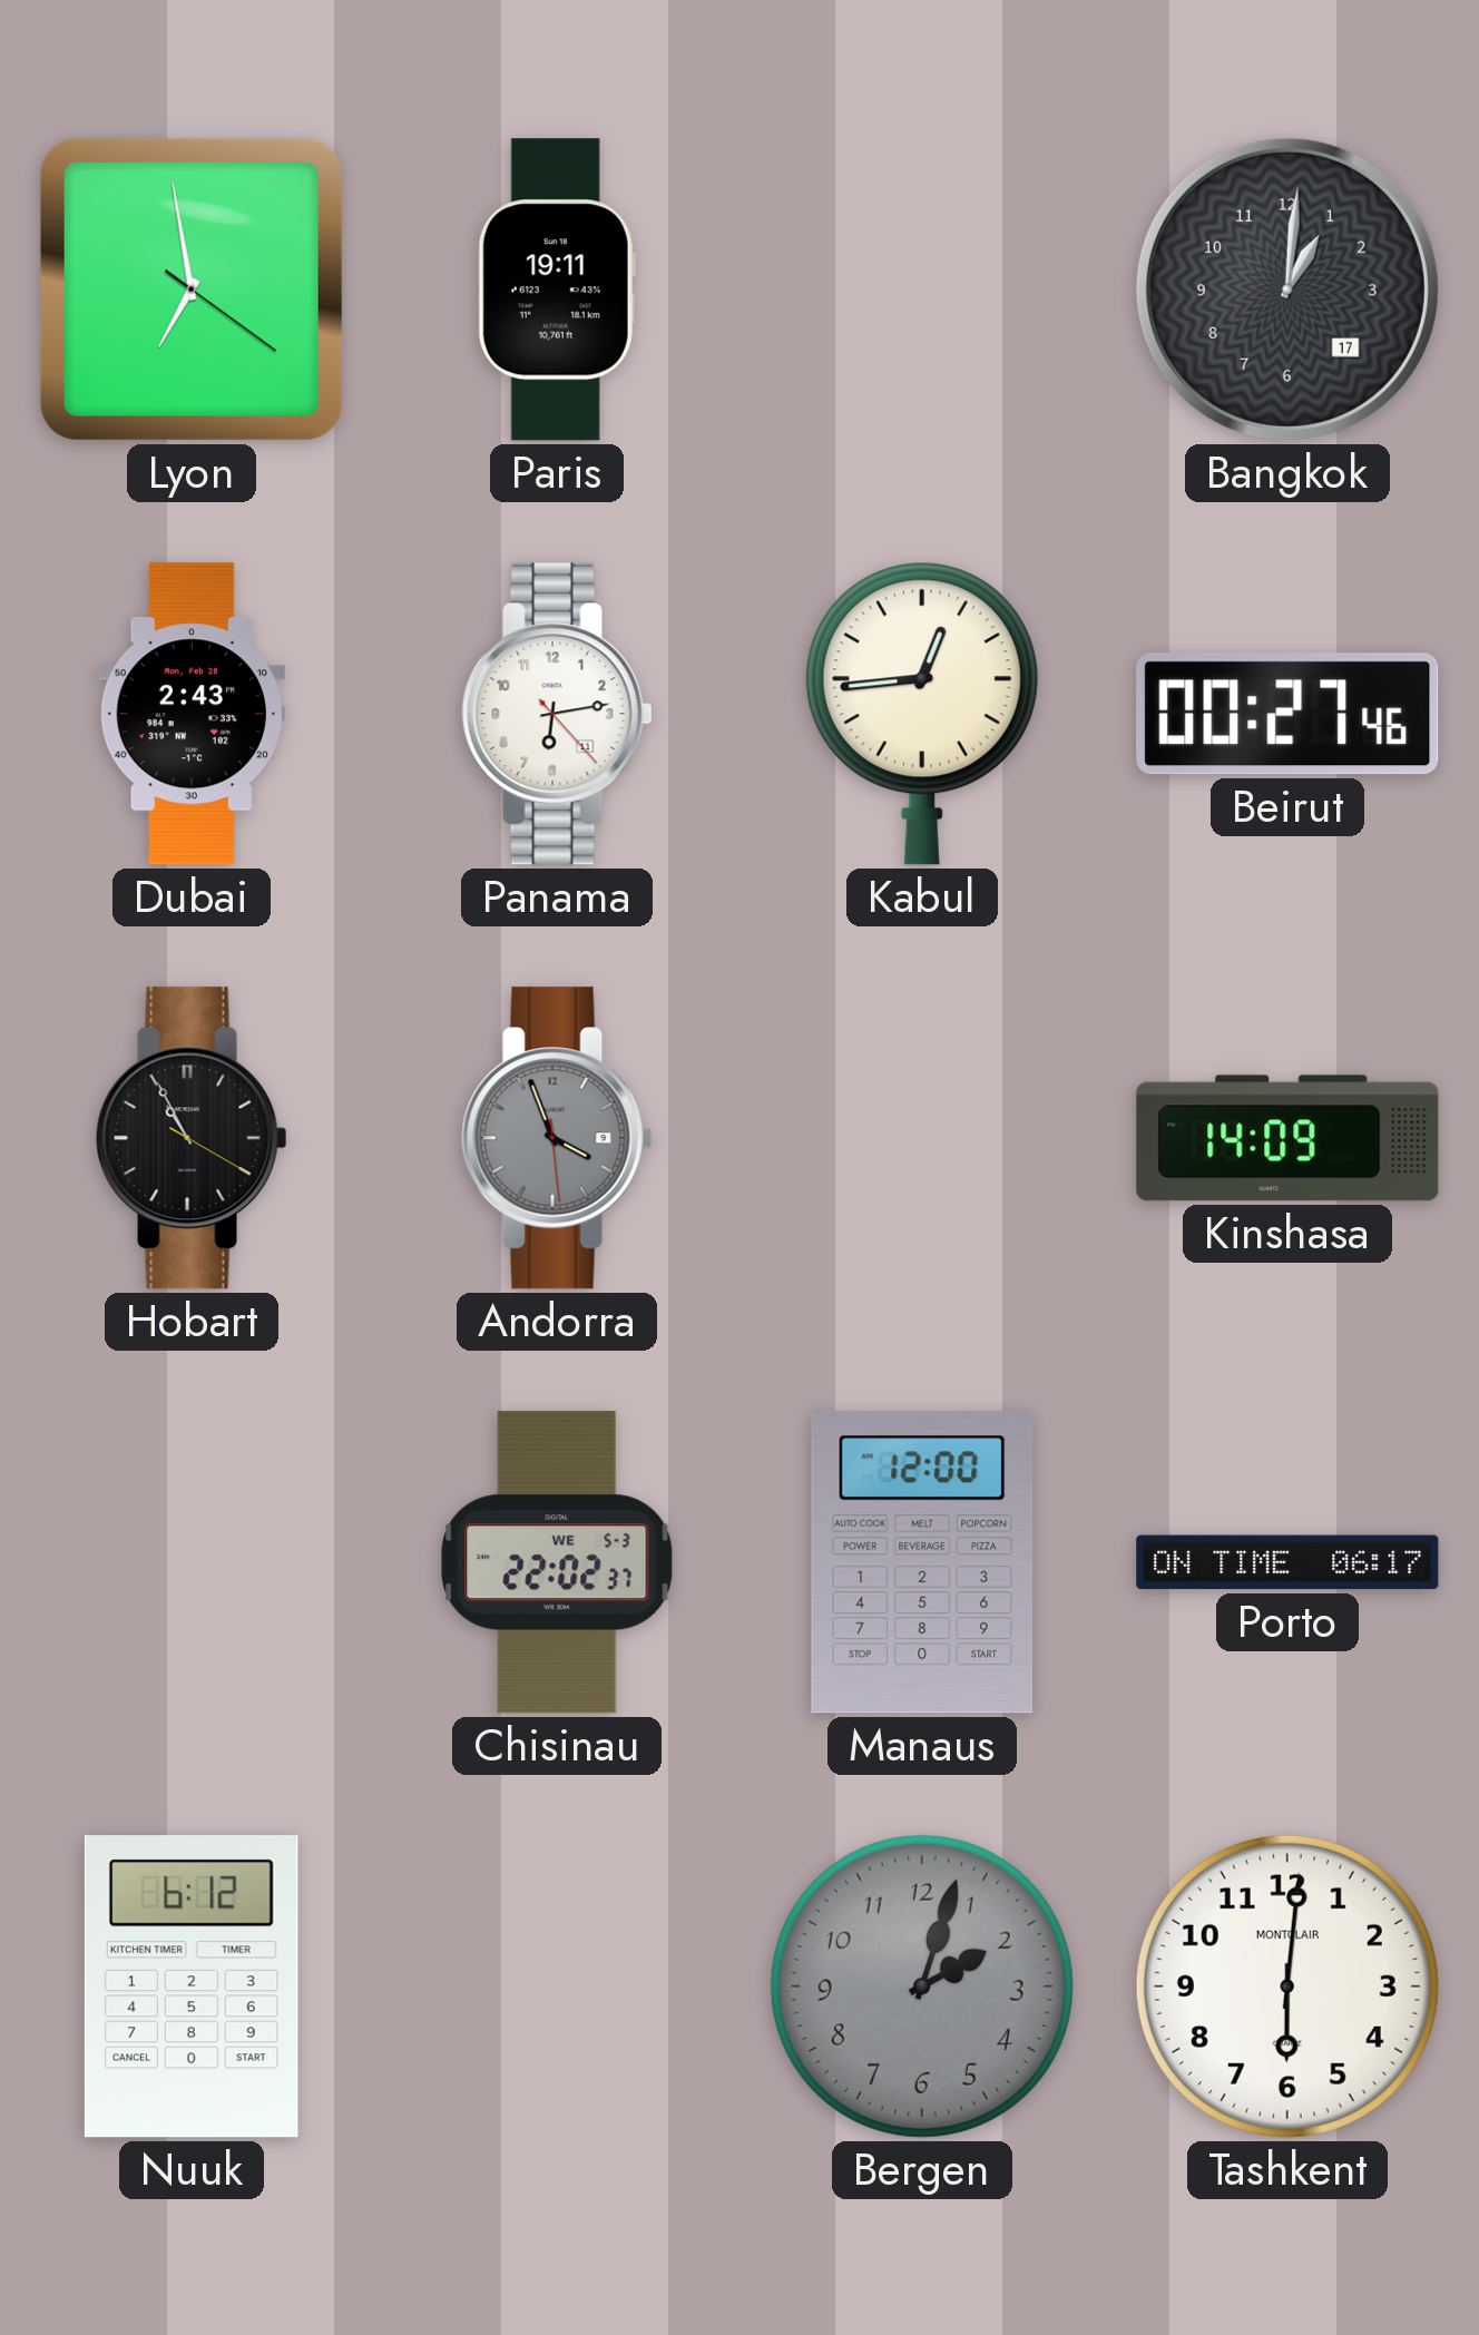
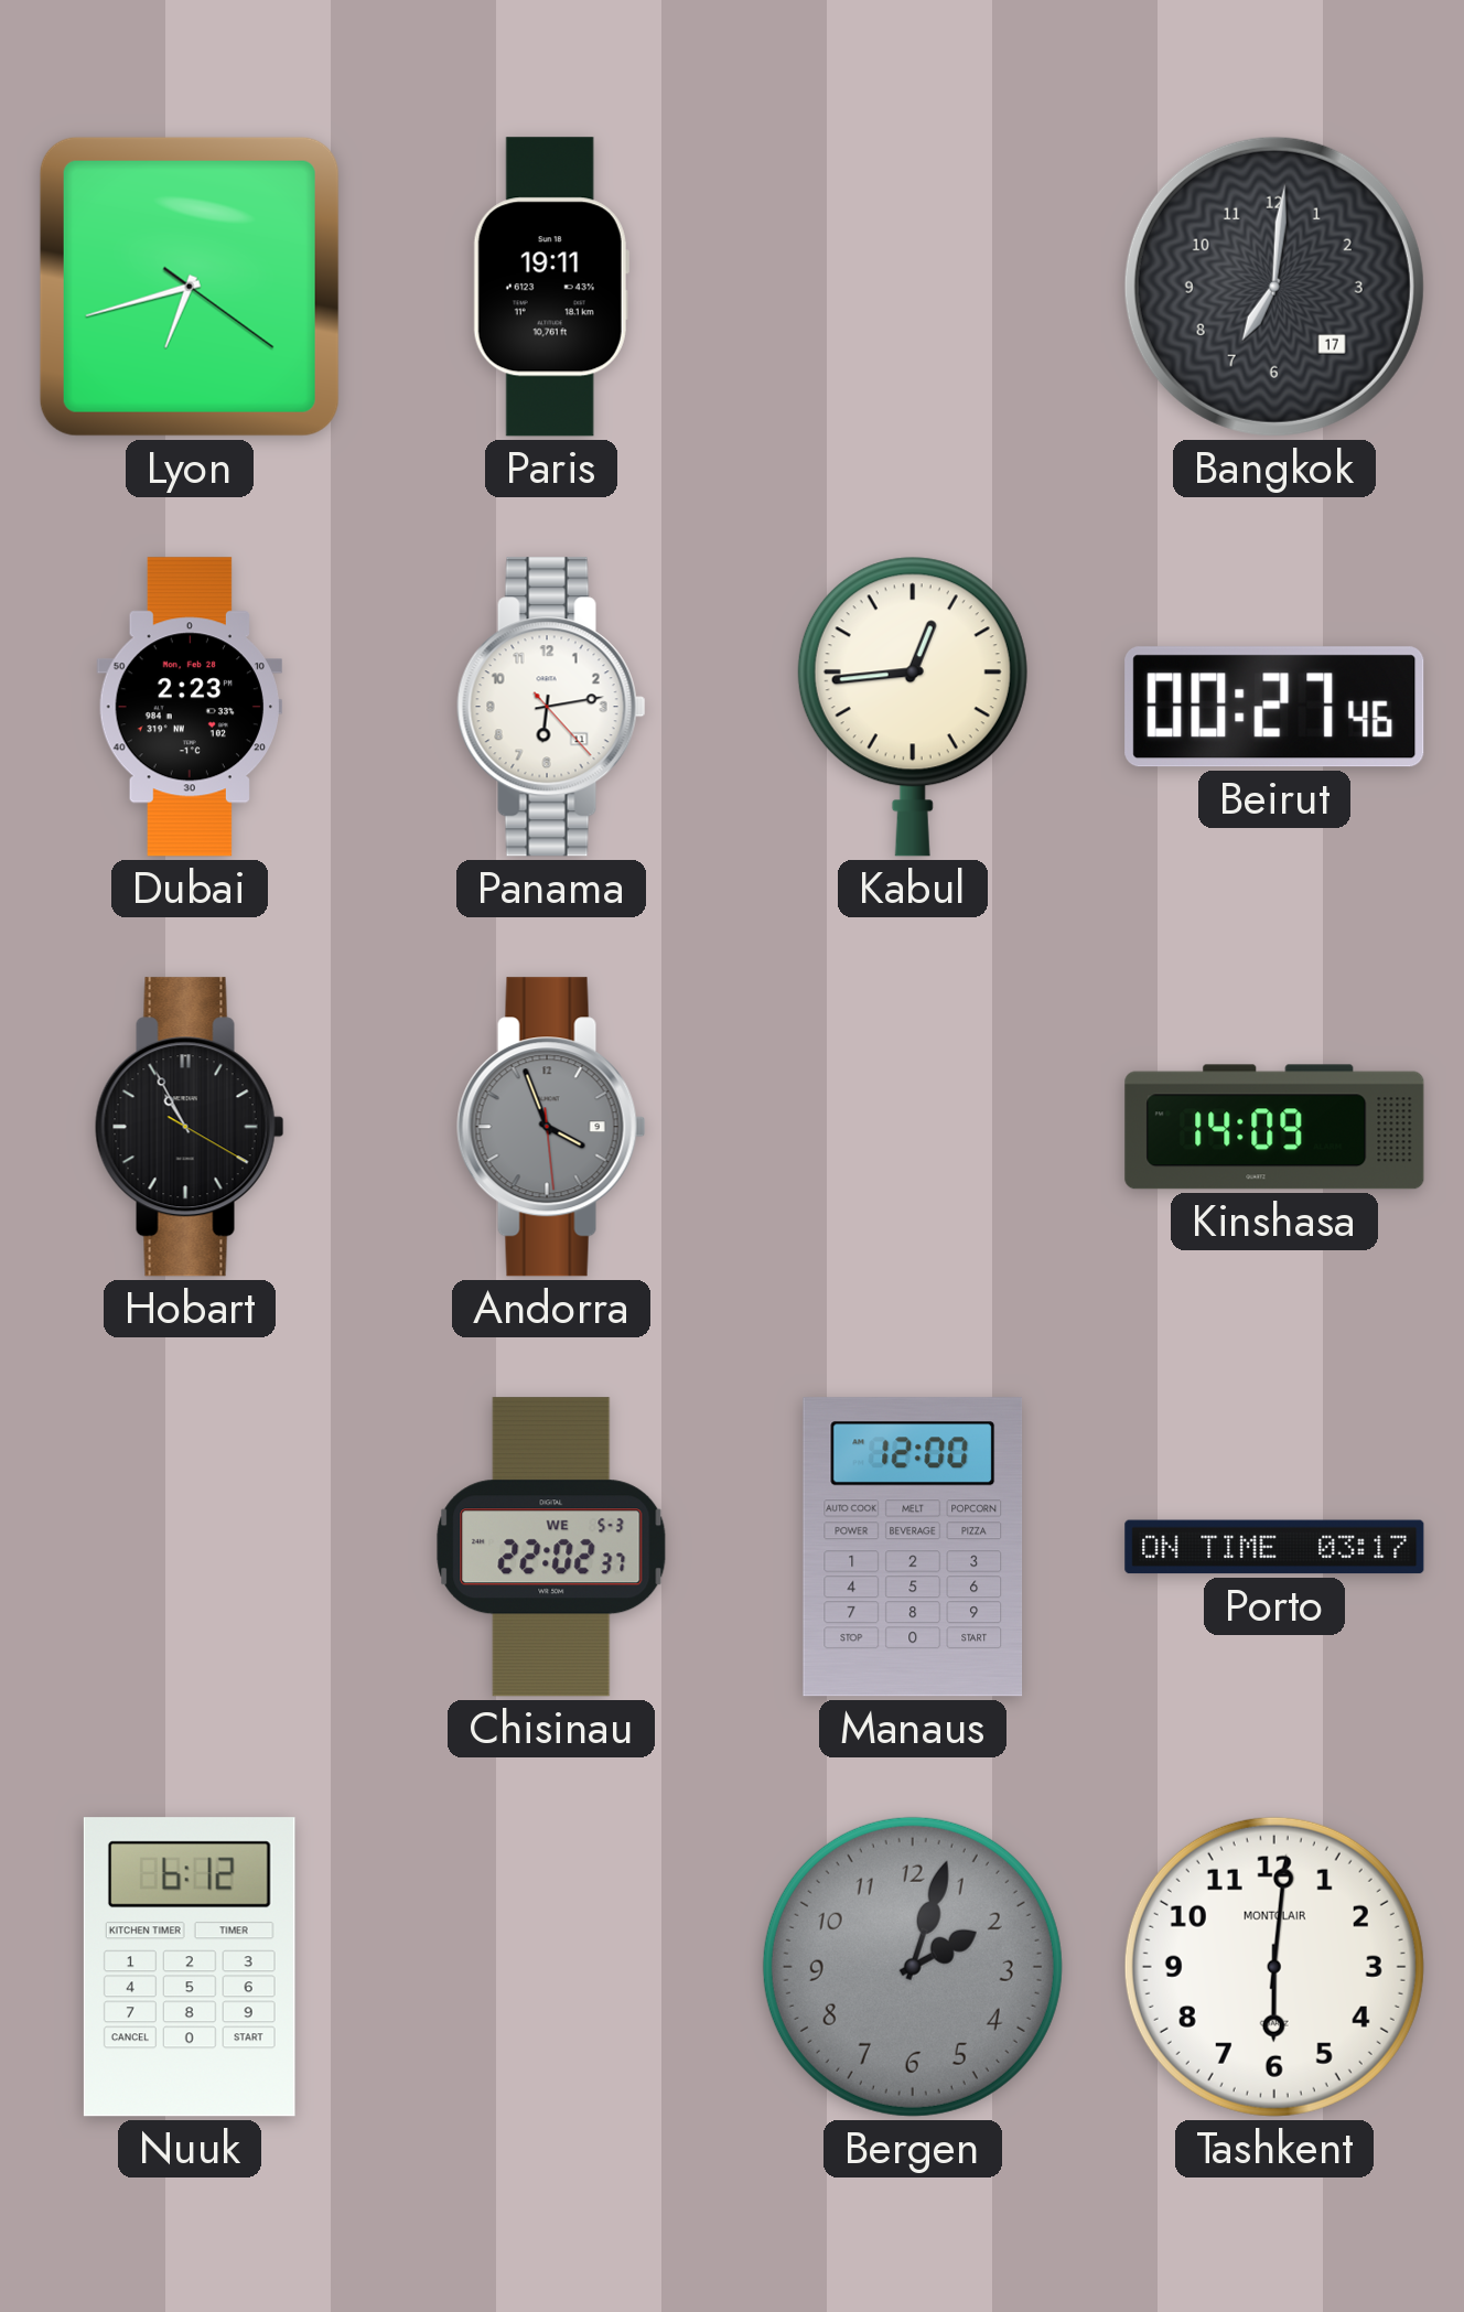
Lyon: 6:58 -> 6:42
Bangkok: 1:01 -> 7:01
Dubai: 2:43 -> 2:23
Porto: 06:17 -> 03:17
